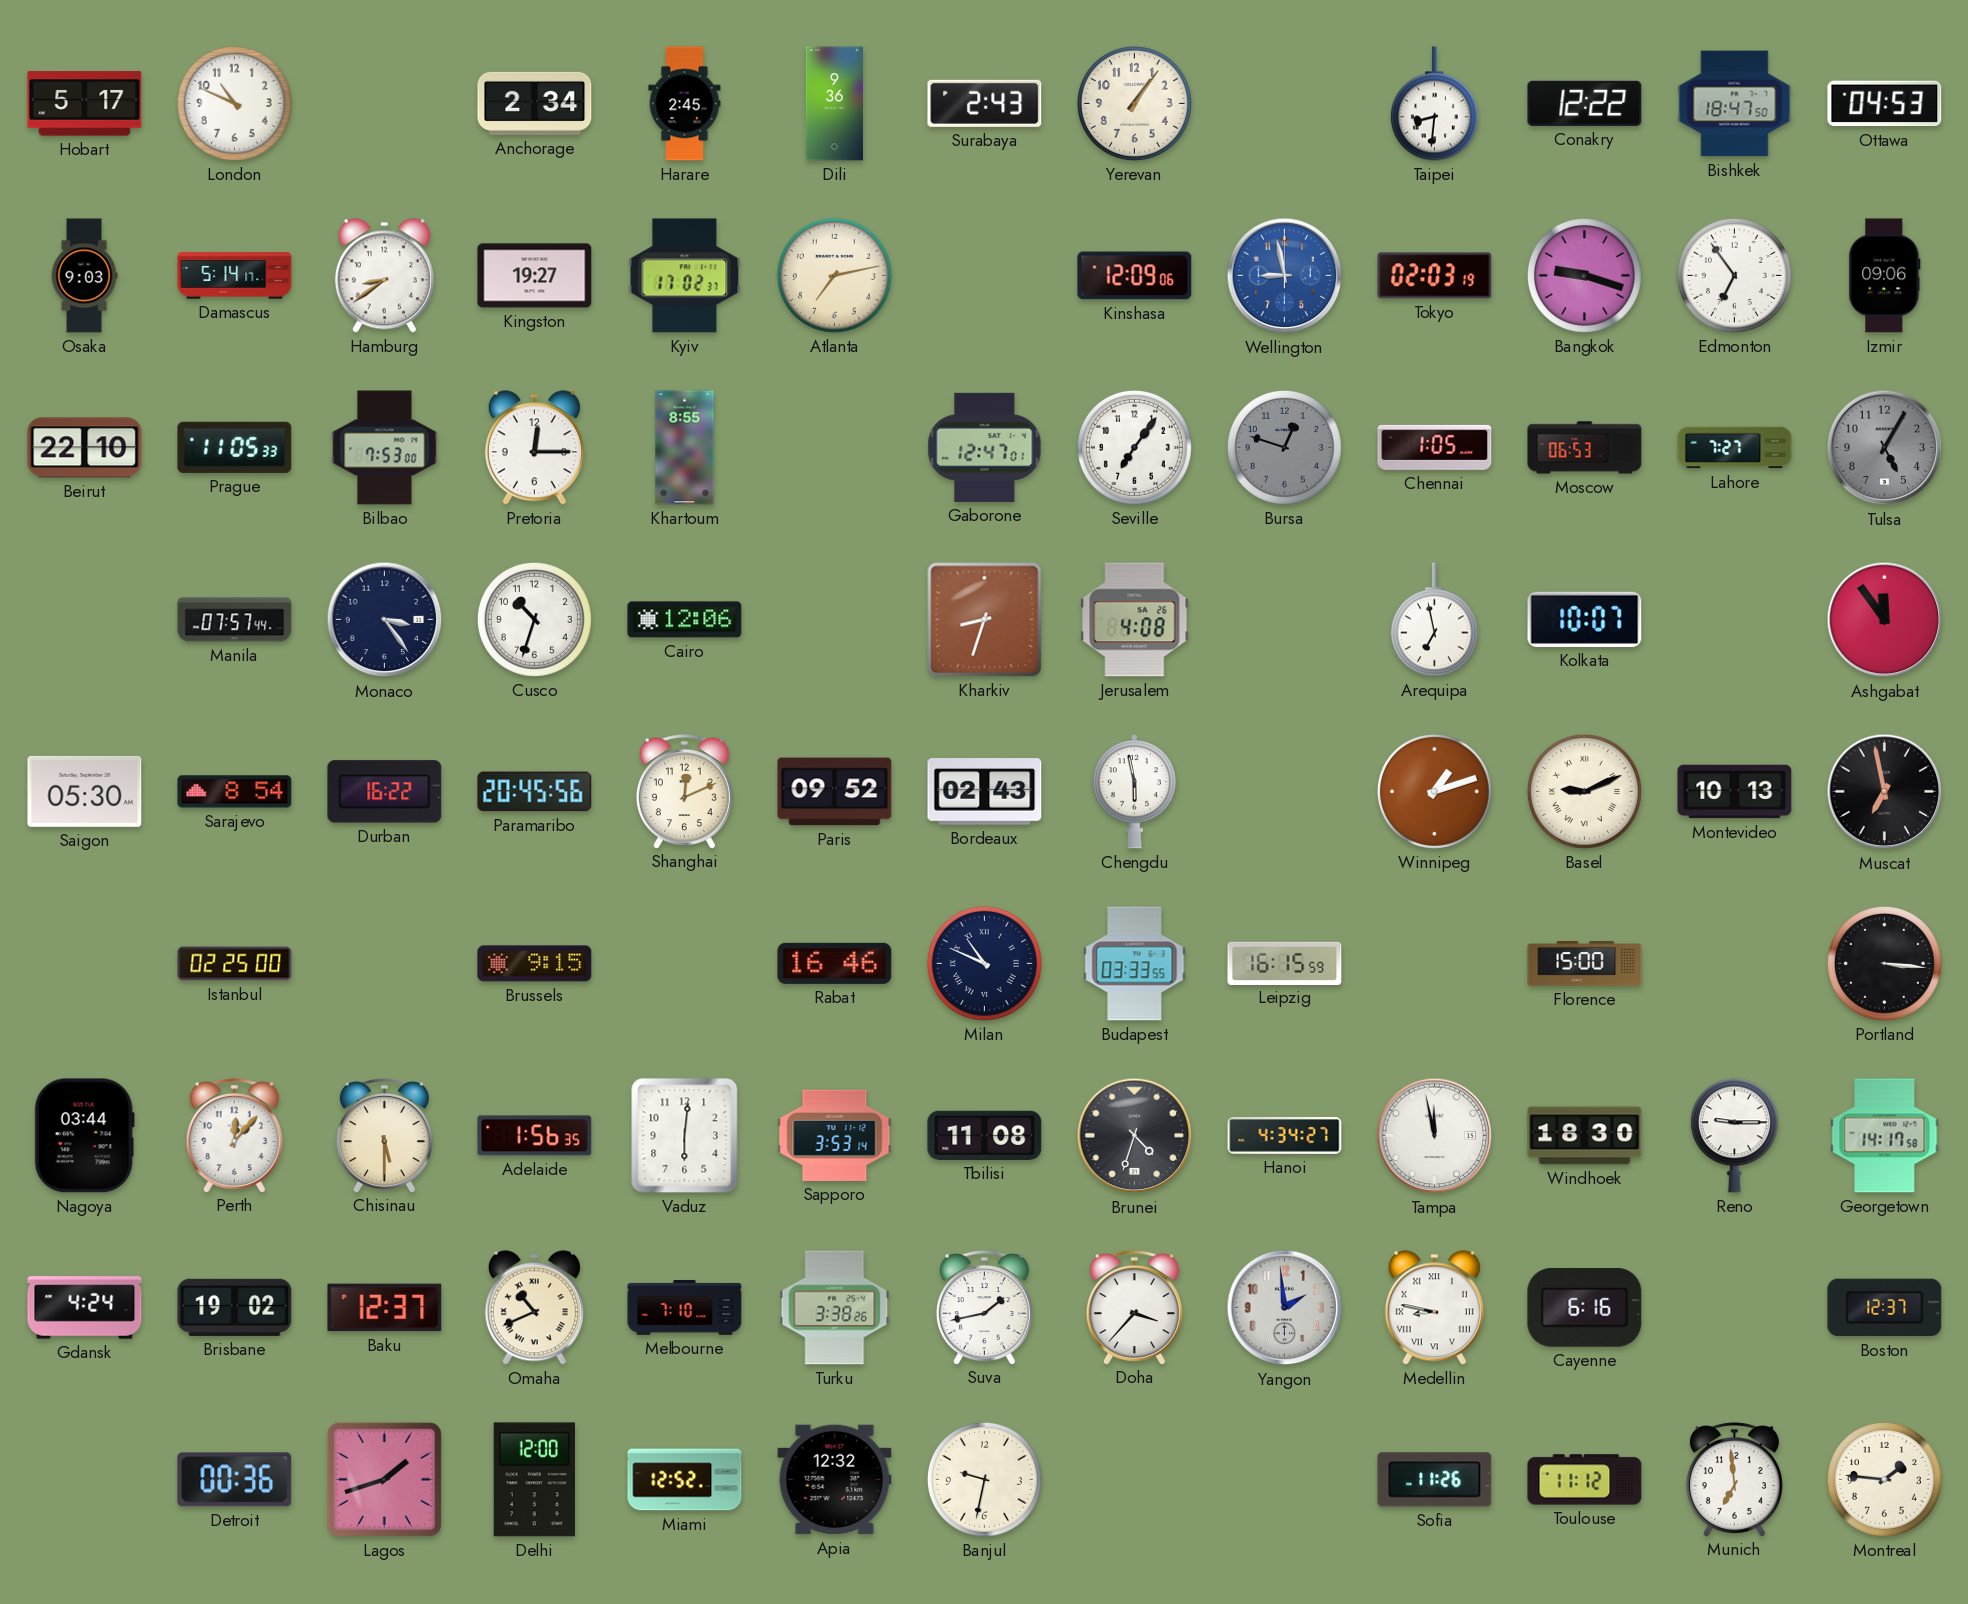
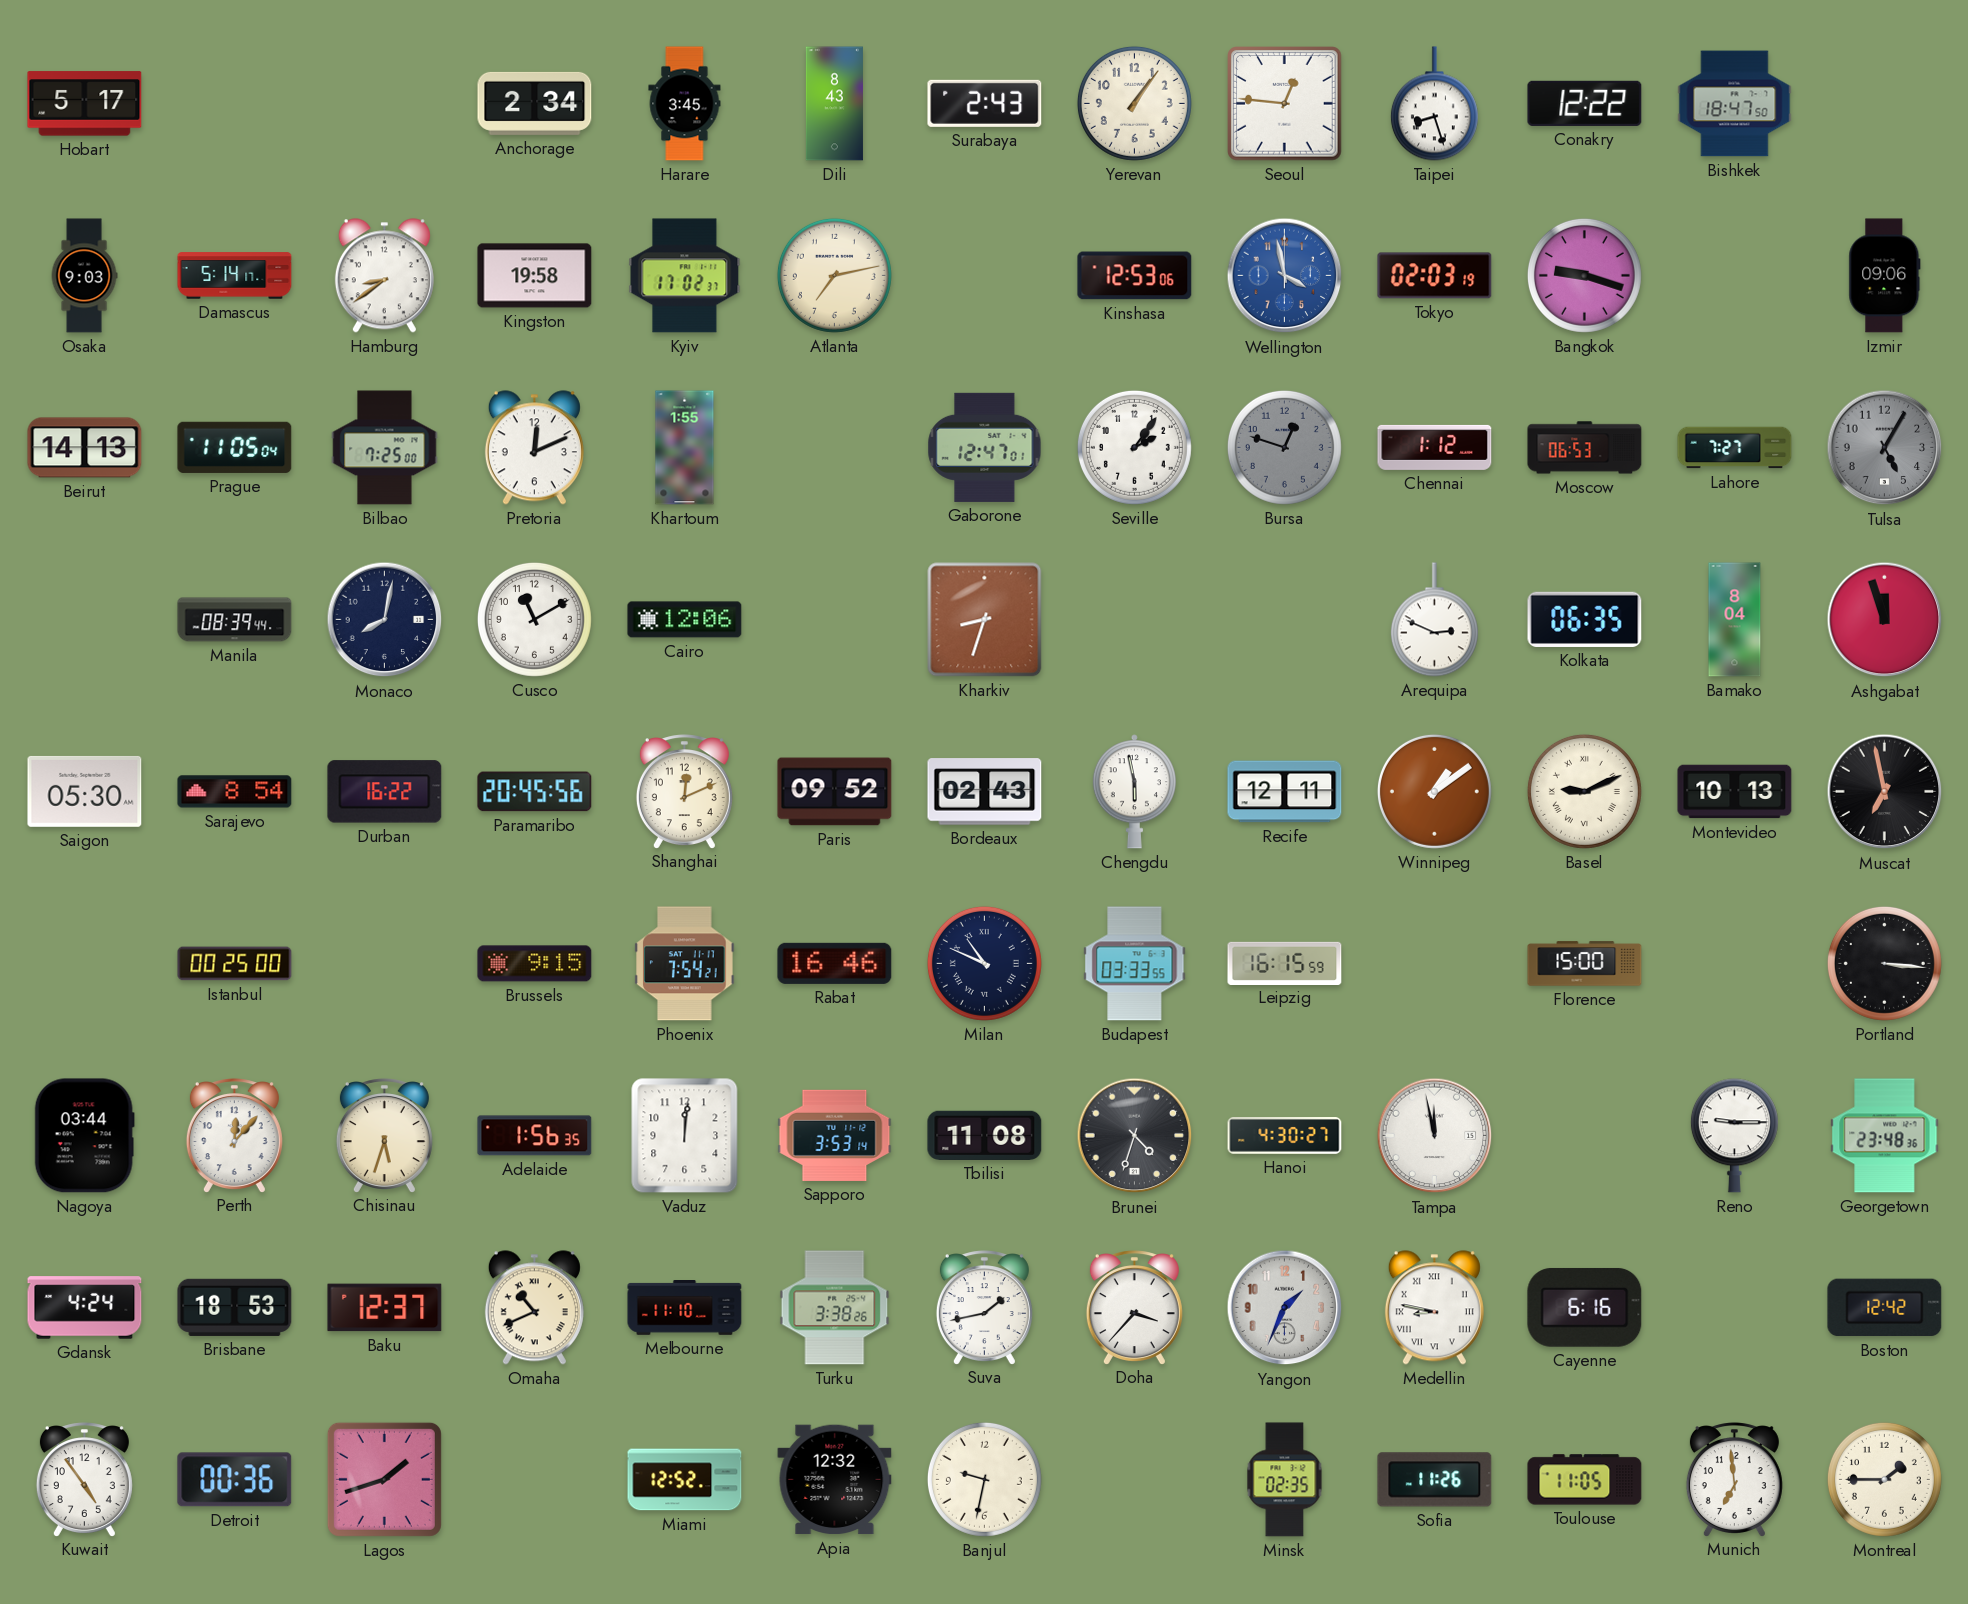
London: 10:49 -> none
Harare: 2:45 -> 3:45
Dili: 9:36 -> 8:43
Seoul: none -> 12:46
Taipei: 8:31 -> 8:27
Ottawa: 04:53 -> none
Kingston: 19:27 -> 19:58
Kinshasa: 12:09 -> 12:53
Wellington: 8:58 -> 3:58
Edmonton: 6:54 -> none
Beirut: 22:10 -> 14:13
Prague: 11:05:33 -> 11:05:04
Bilbao: 7:53 -> 7:25
Pretoria: 12:15 -> 12:11
Khartoum: 8:55 -> 1:55
Seville: 7:06 -> 2:06
Chennai: 1:05 -> 1:12
Manila: 07:57 -> 08:39
Monaco: 3:24 -> 8:02
Cusco: 10:33 -> 11:10
Jerusalem: 4:08 -> none
Arequipa: 6:58 -> 2:49
Kolkata: 10:07 -> 06:35
Bamako: none -> 8:04
Ashgabat: 11:54 -> 11:57
Recife: none -> 12:11
Winnipeg: 1:12 -> 1:09
Istanbul: 02:25 -> 00:25
Phoenix: none -> 7:54
Chisinau: 5:30 -> 5:33
Vaduz: 6:01 -> 12:01
Hanoi: 4:34 -> 4:30
Windhoek: 18:30 -> none
Georgetown: 14:17 -> 23:48
Brisbane: 19:02 -> 18:53
Melbourne: 7:10 -> 11:10
Yangon: 1:59 -> 1:34
Boston: 12:37 -> 12:42
Kuwait: none -> 4:54
Delhi: 12:00 -> none
Minsk: none -> 02:35
Toulouse: 11:12 -> 11:05
Montreal: 1:46 -> 1:45
